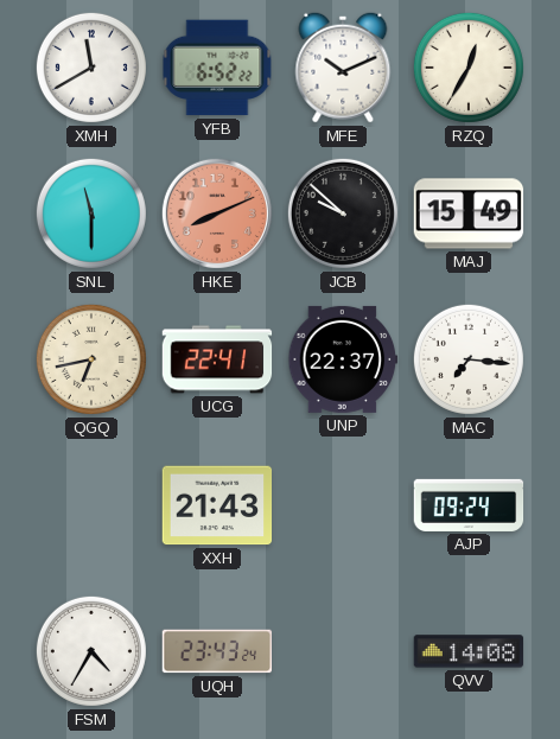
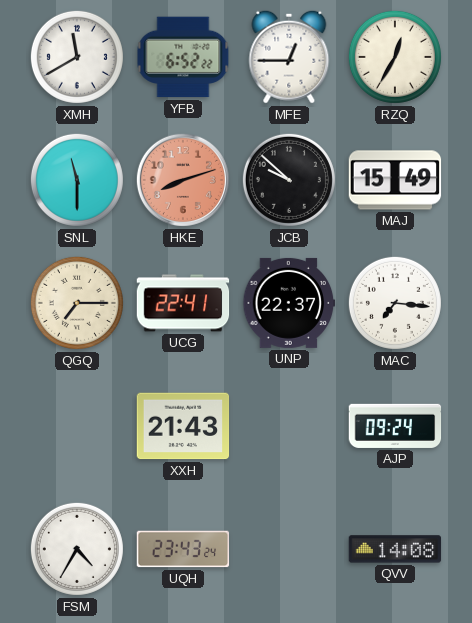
MFE: 10:11 -> 12:45
HKE: 8:11 -> 8:12
QGQ: 6:43 -> 7:15
